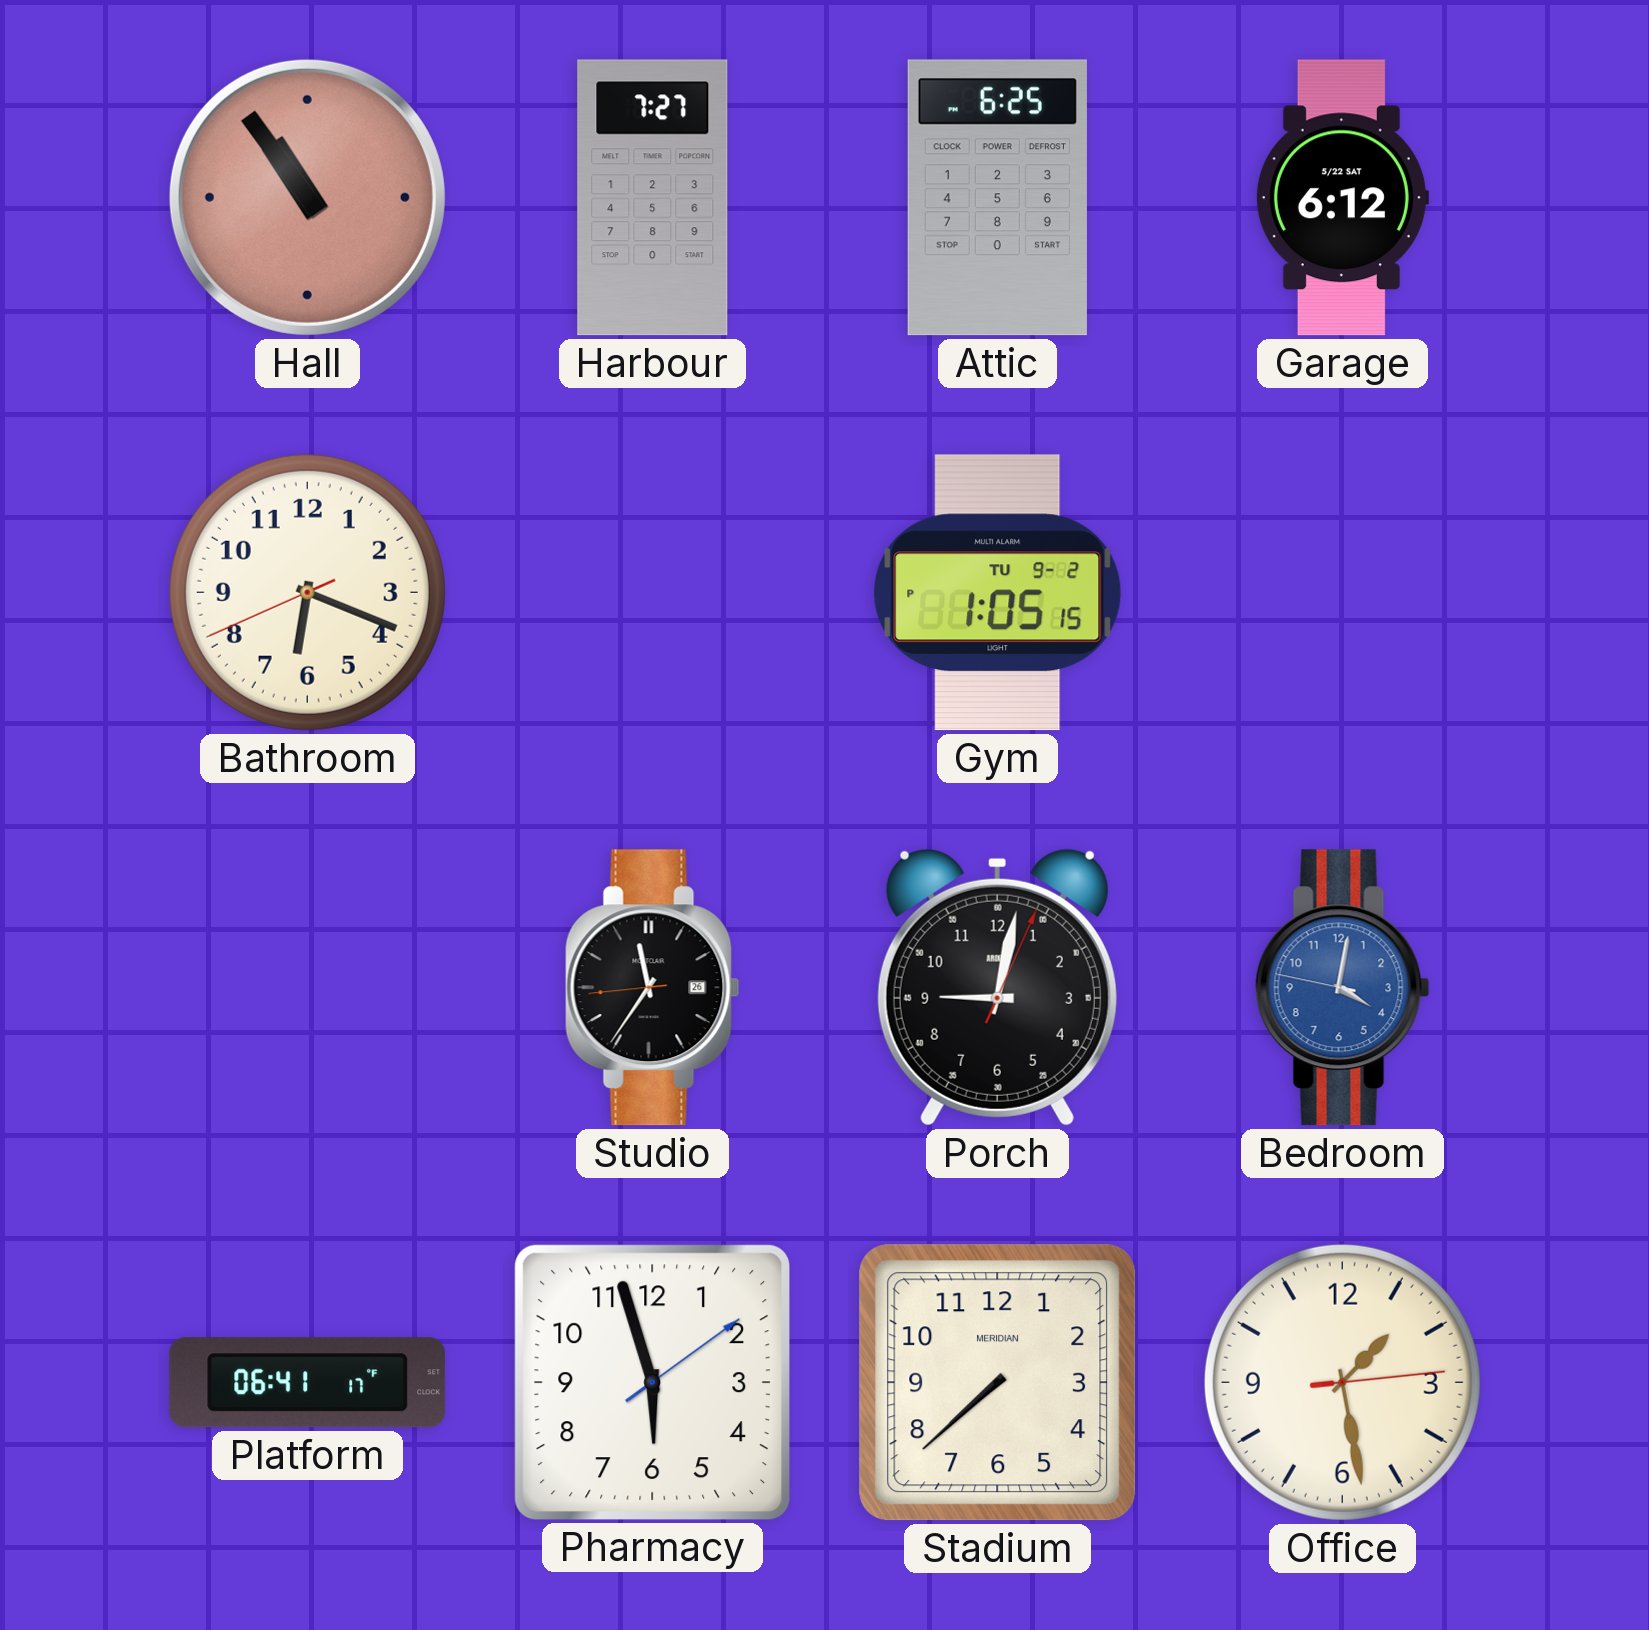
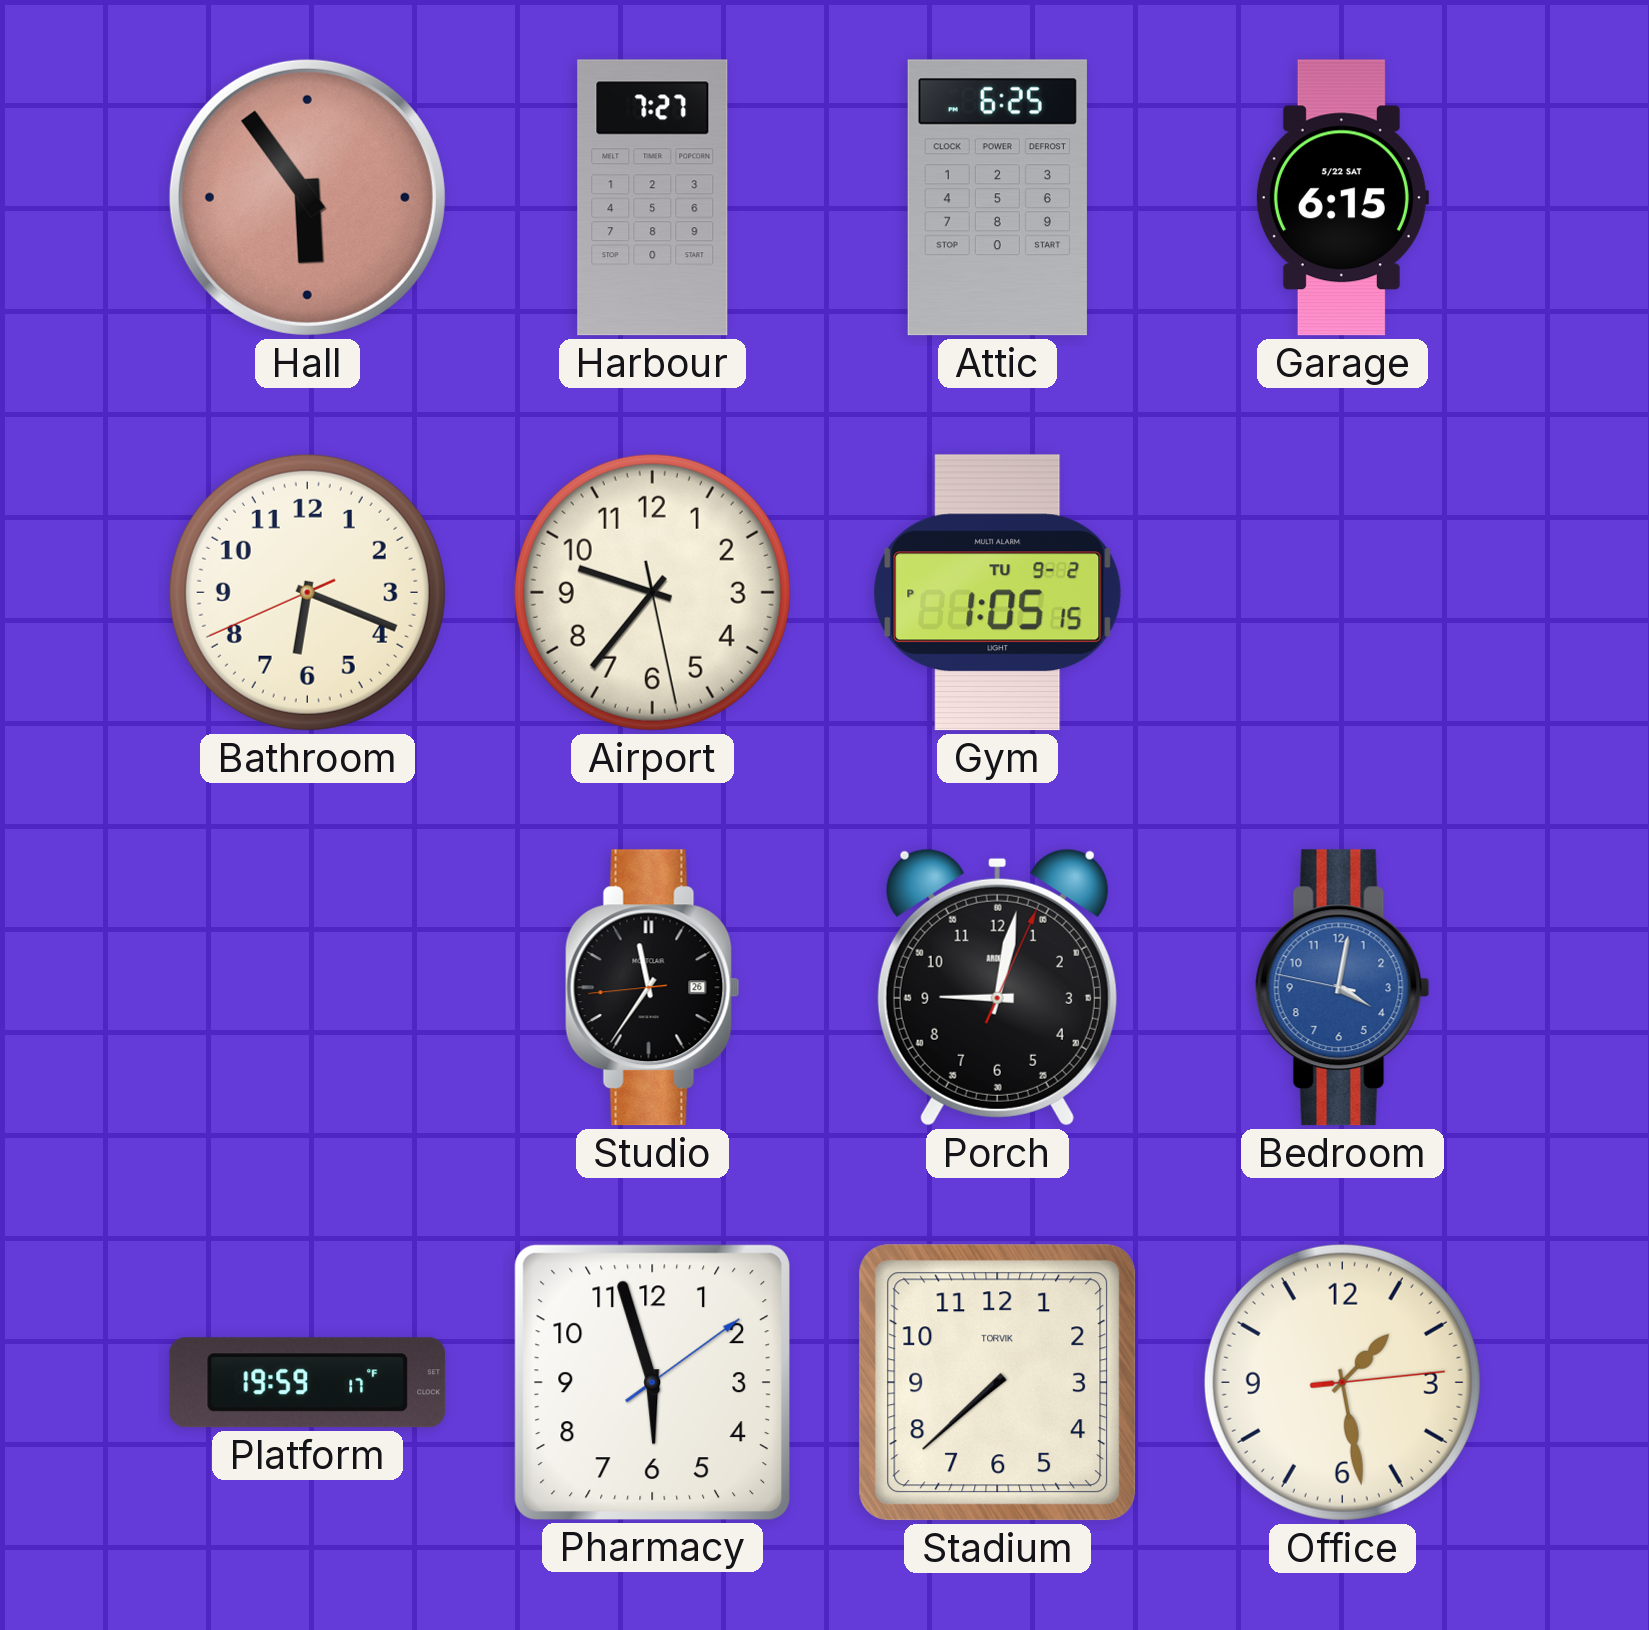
Hall: 10:54 -> 5:54
Garage: 6:12 -> 6:15
Airport: none -> 9:36
Platform: 06:41 -> 19:59
Stadium brand: MERIDIAN -> TORVIK
